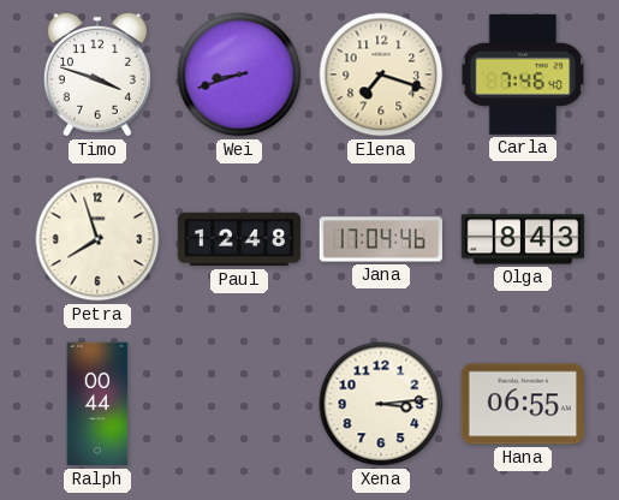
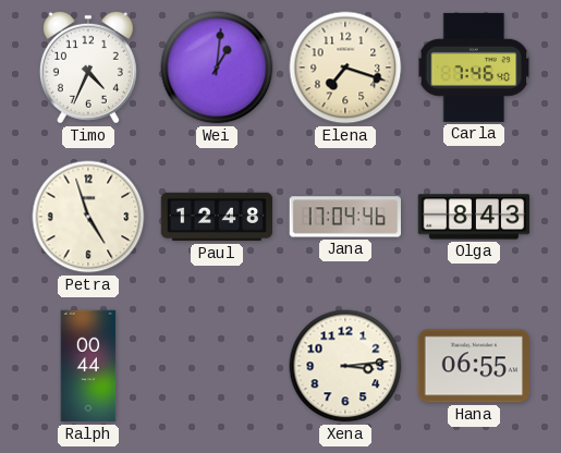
Timo: 3:48 -> 4:34
Wei: 8:42 -> 1:01
Petra: 7:57 -> 4:57
